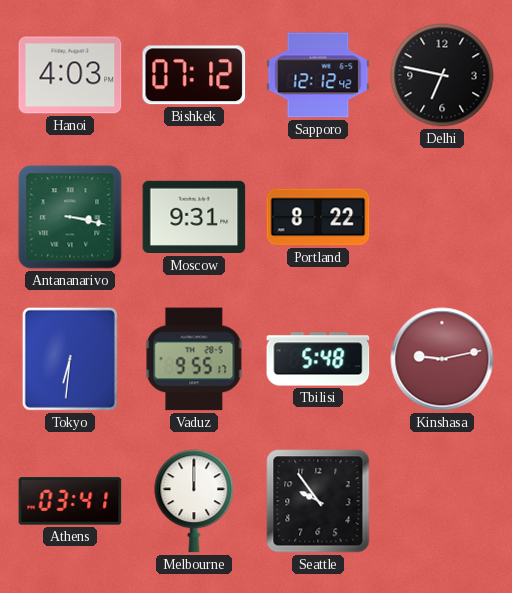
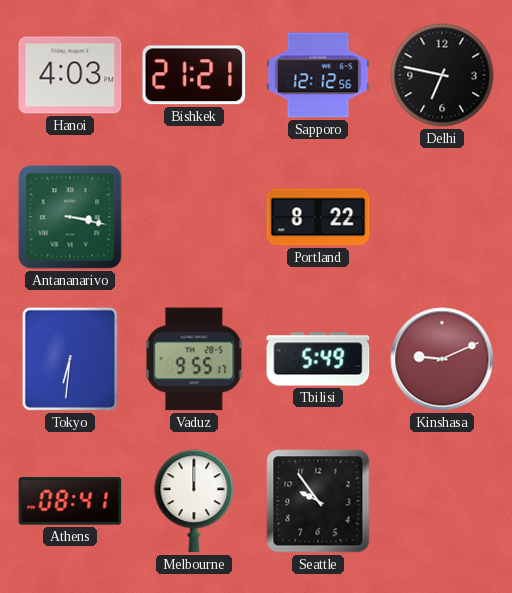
Bishkek: 07:12 -> 21:21
Sapporo: 12:12:42 -> 12:12:56
Moscow: 9:31 -> none
Tbilisi: 5:48 -> 5:49
Kinshasa: 9:13 -> 9:11
Athens: 03:41 -> 08:41
